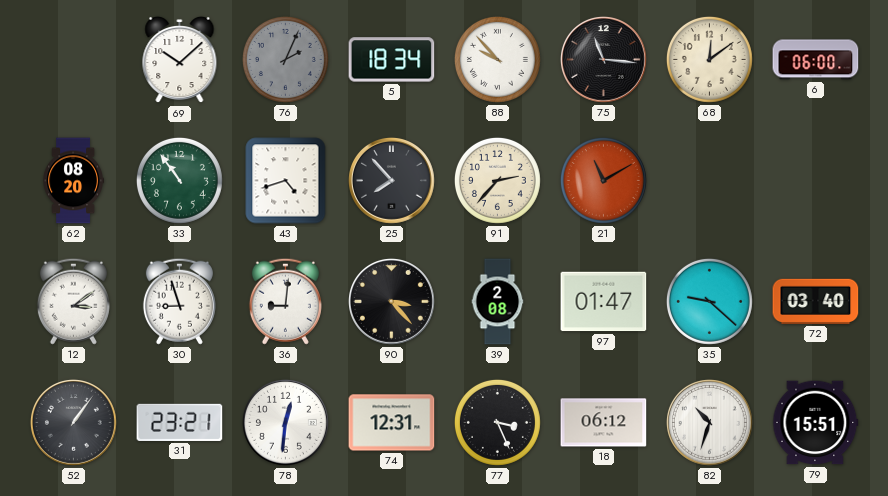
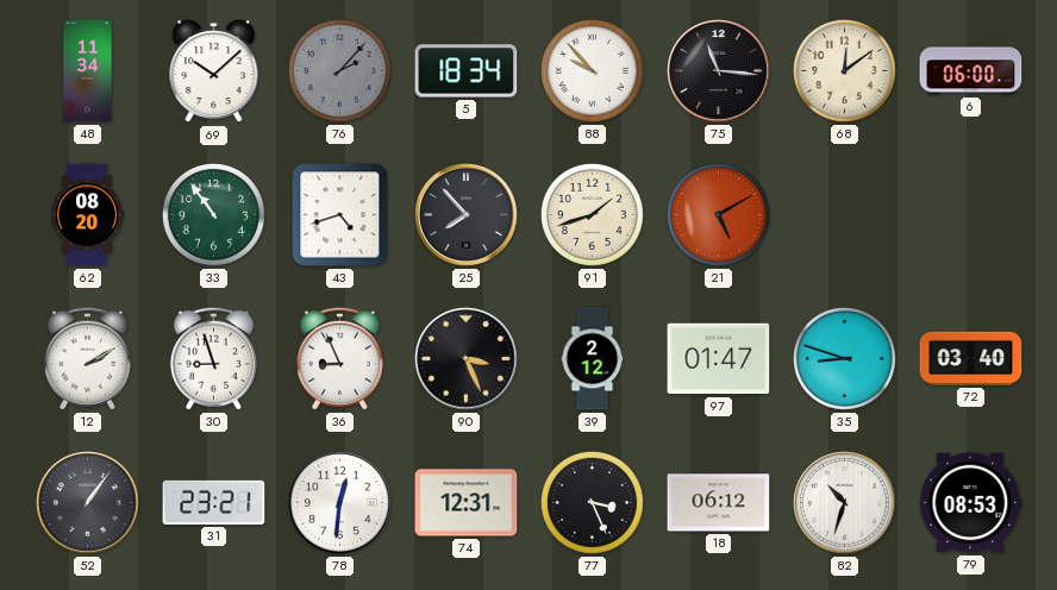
48: none -> 11:34
76: 2:04 -> 2:07
91: 2:37 -> 1:42
21: 11:10 -> 5:10
12: 3:09 -> 2:10
36: 9:01 -> 8:56
90: 3:23 -> 3:26
39: 2:08 -> 2:12
35: 9:22 -> 8:48
79: 15:51 -> 08:53
